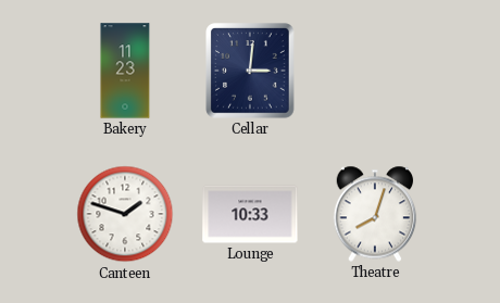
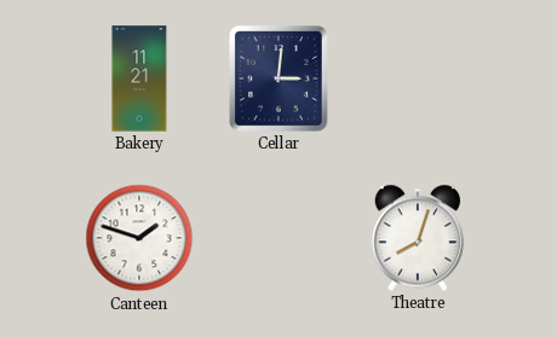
Bakery: 11:23 -> 11:21
Lounge: 10:33 -> none
